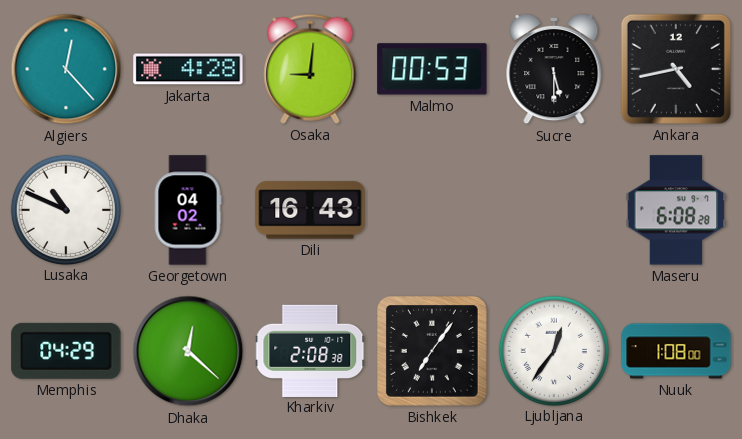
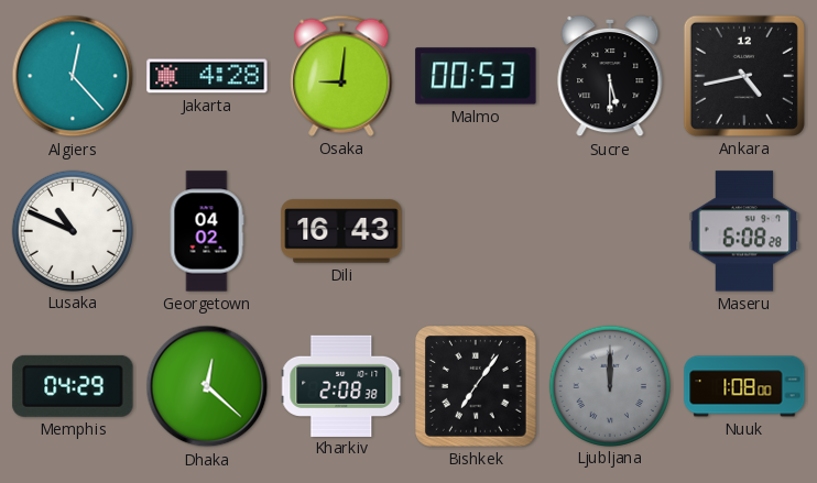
Ljubljana: 12:36 -> 12:00
Ljubljana dial: white -> grey
